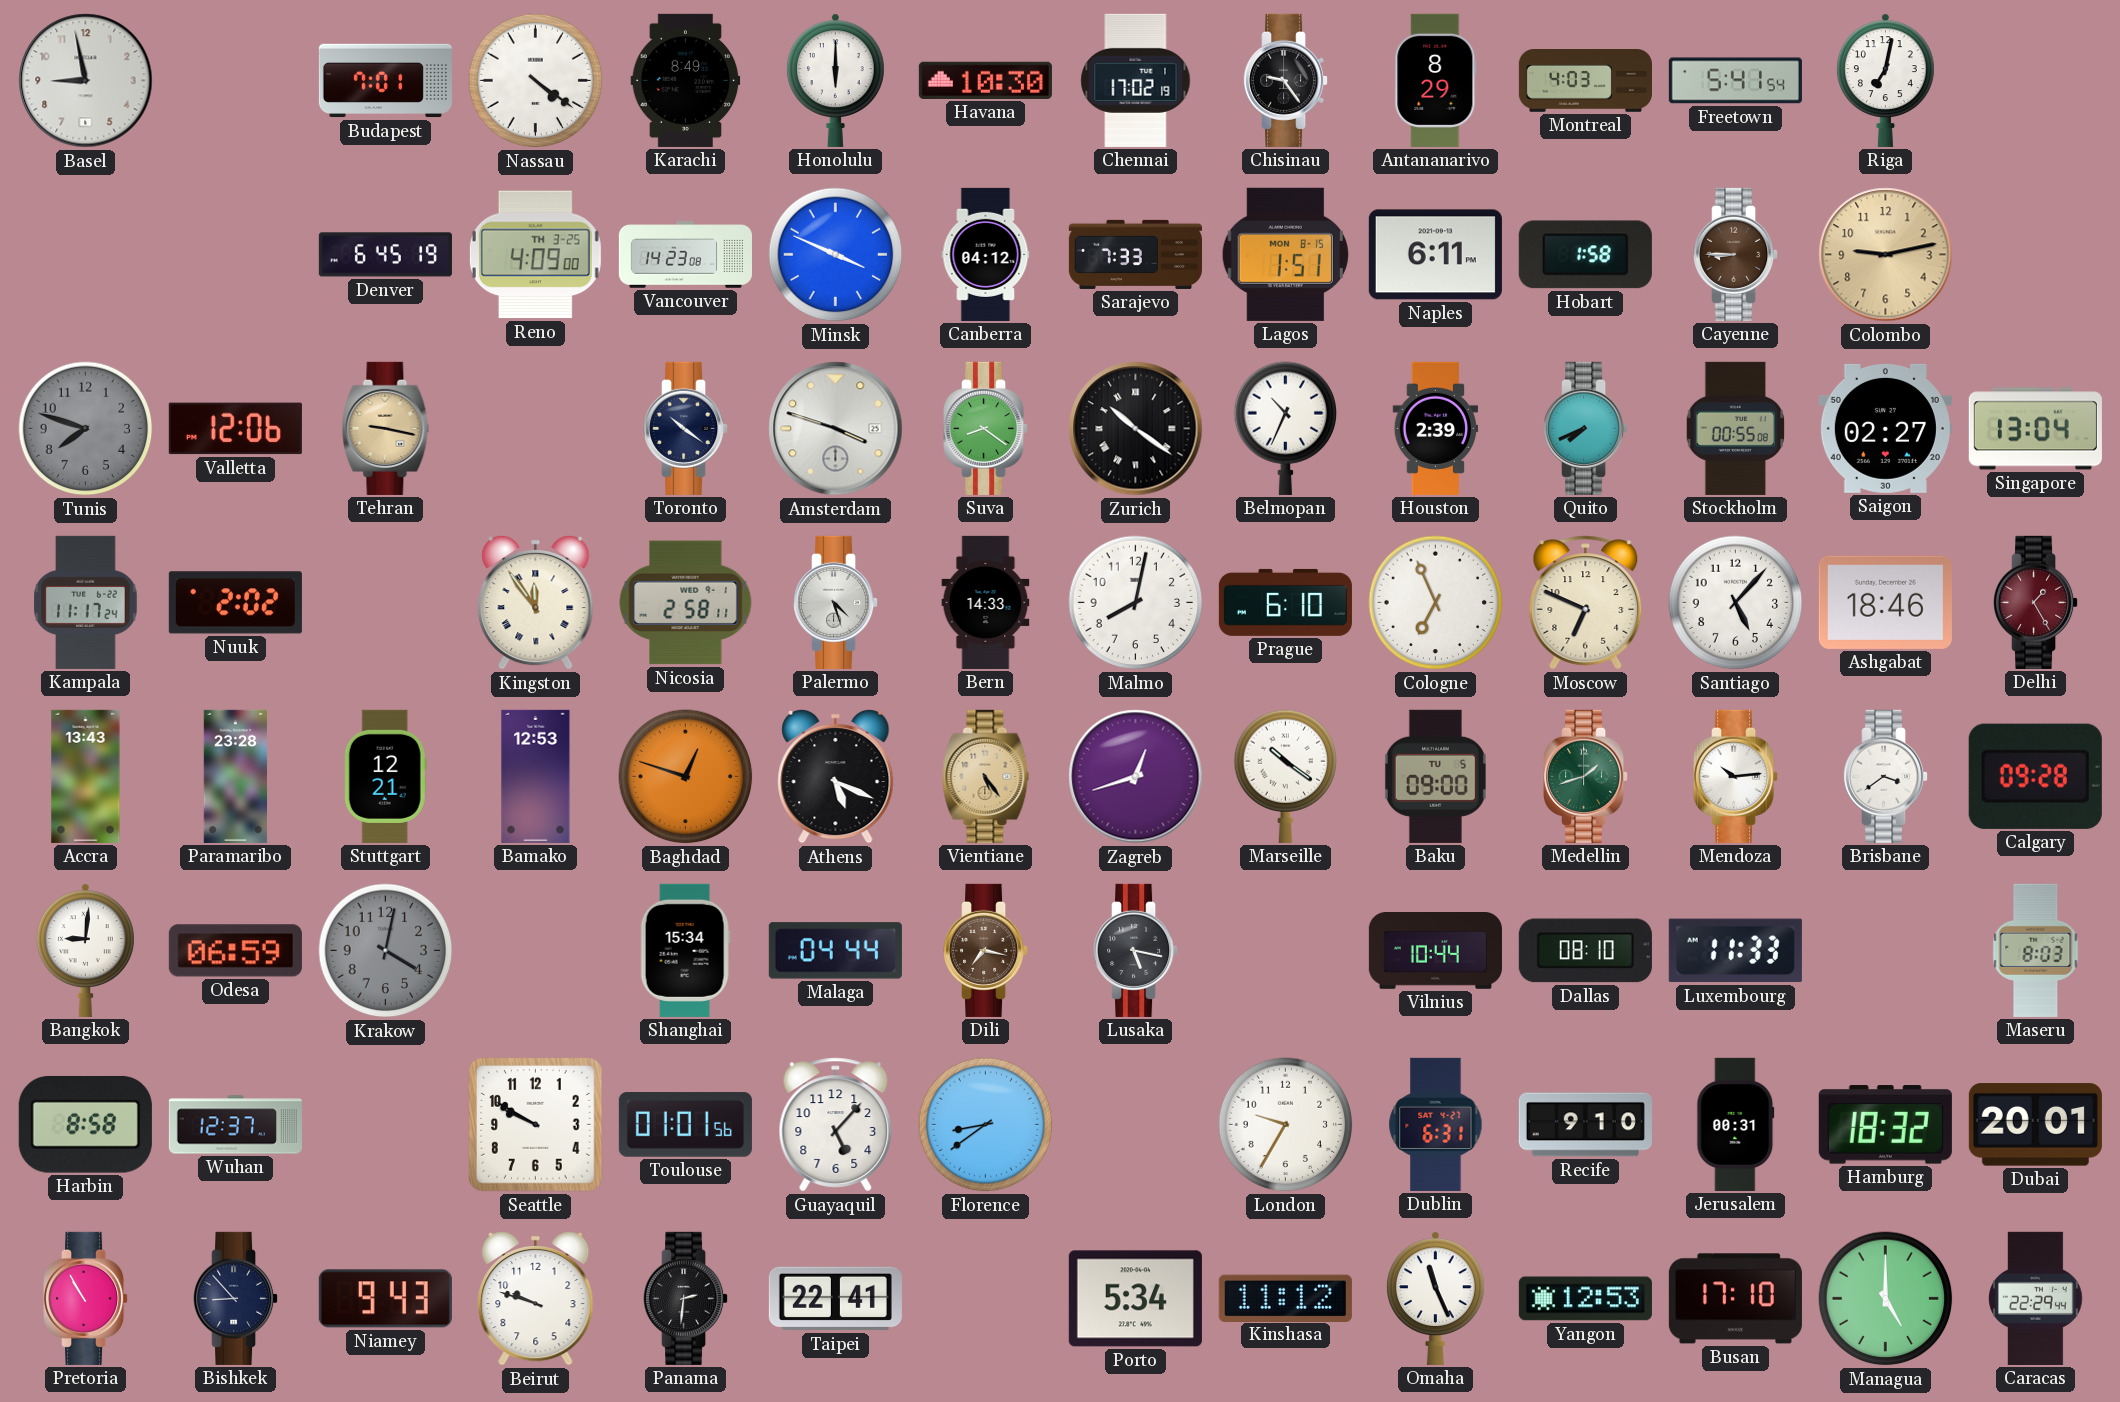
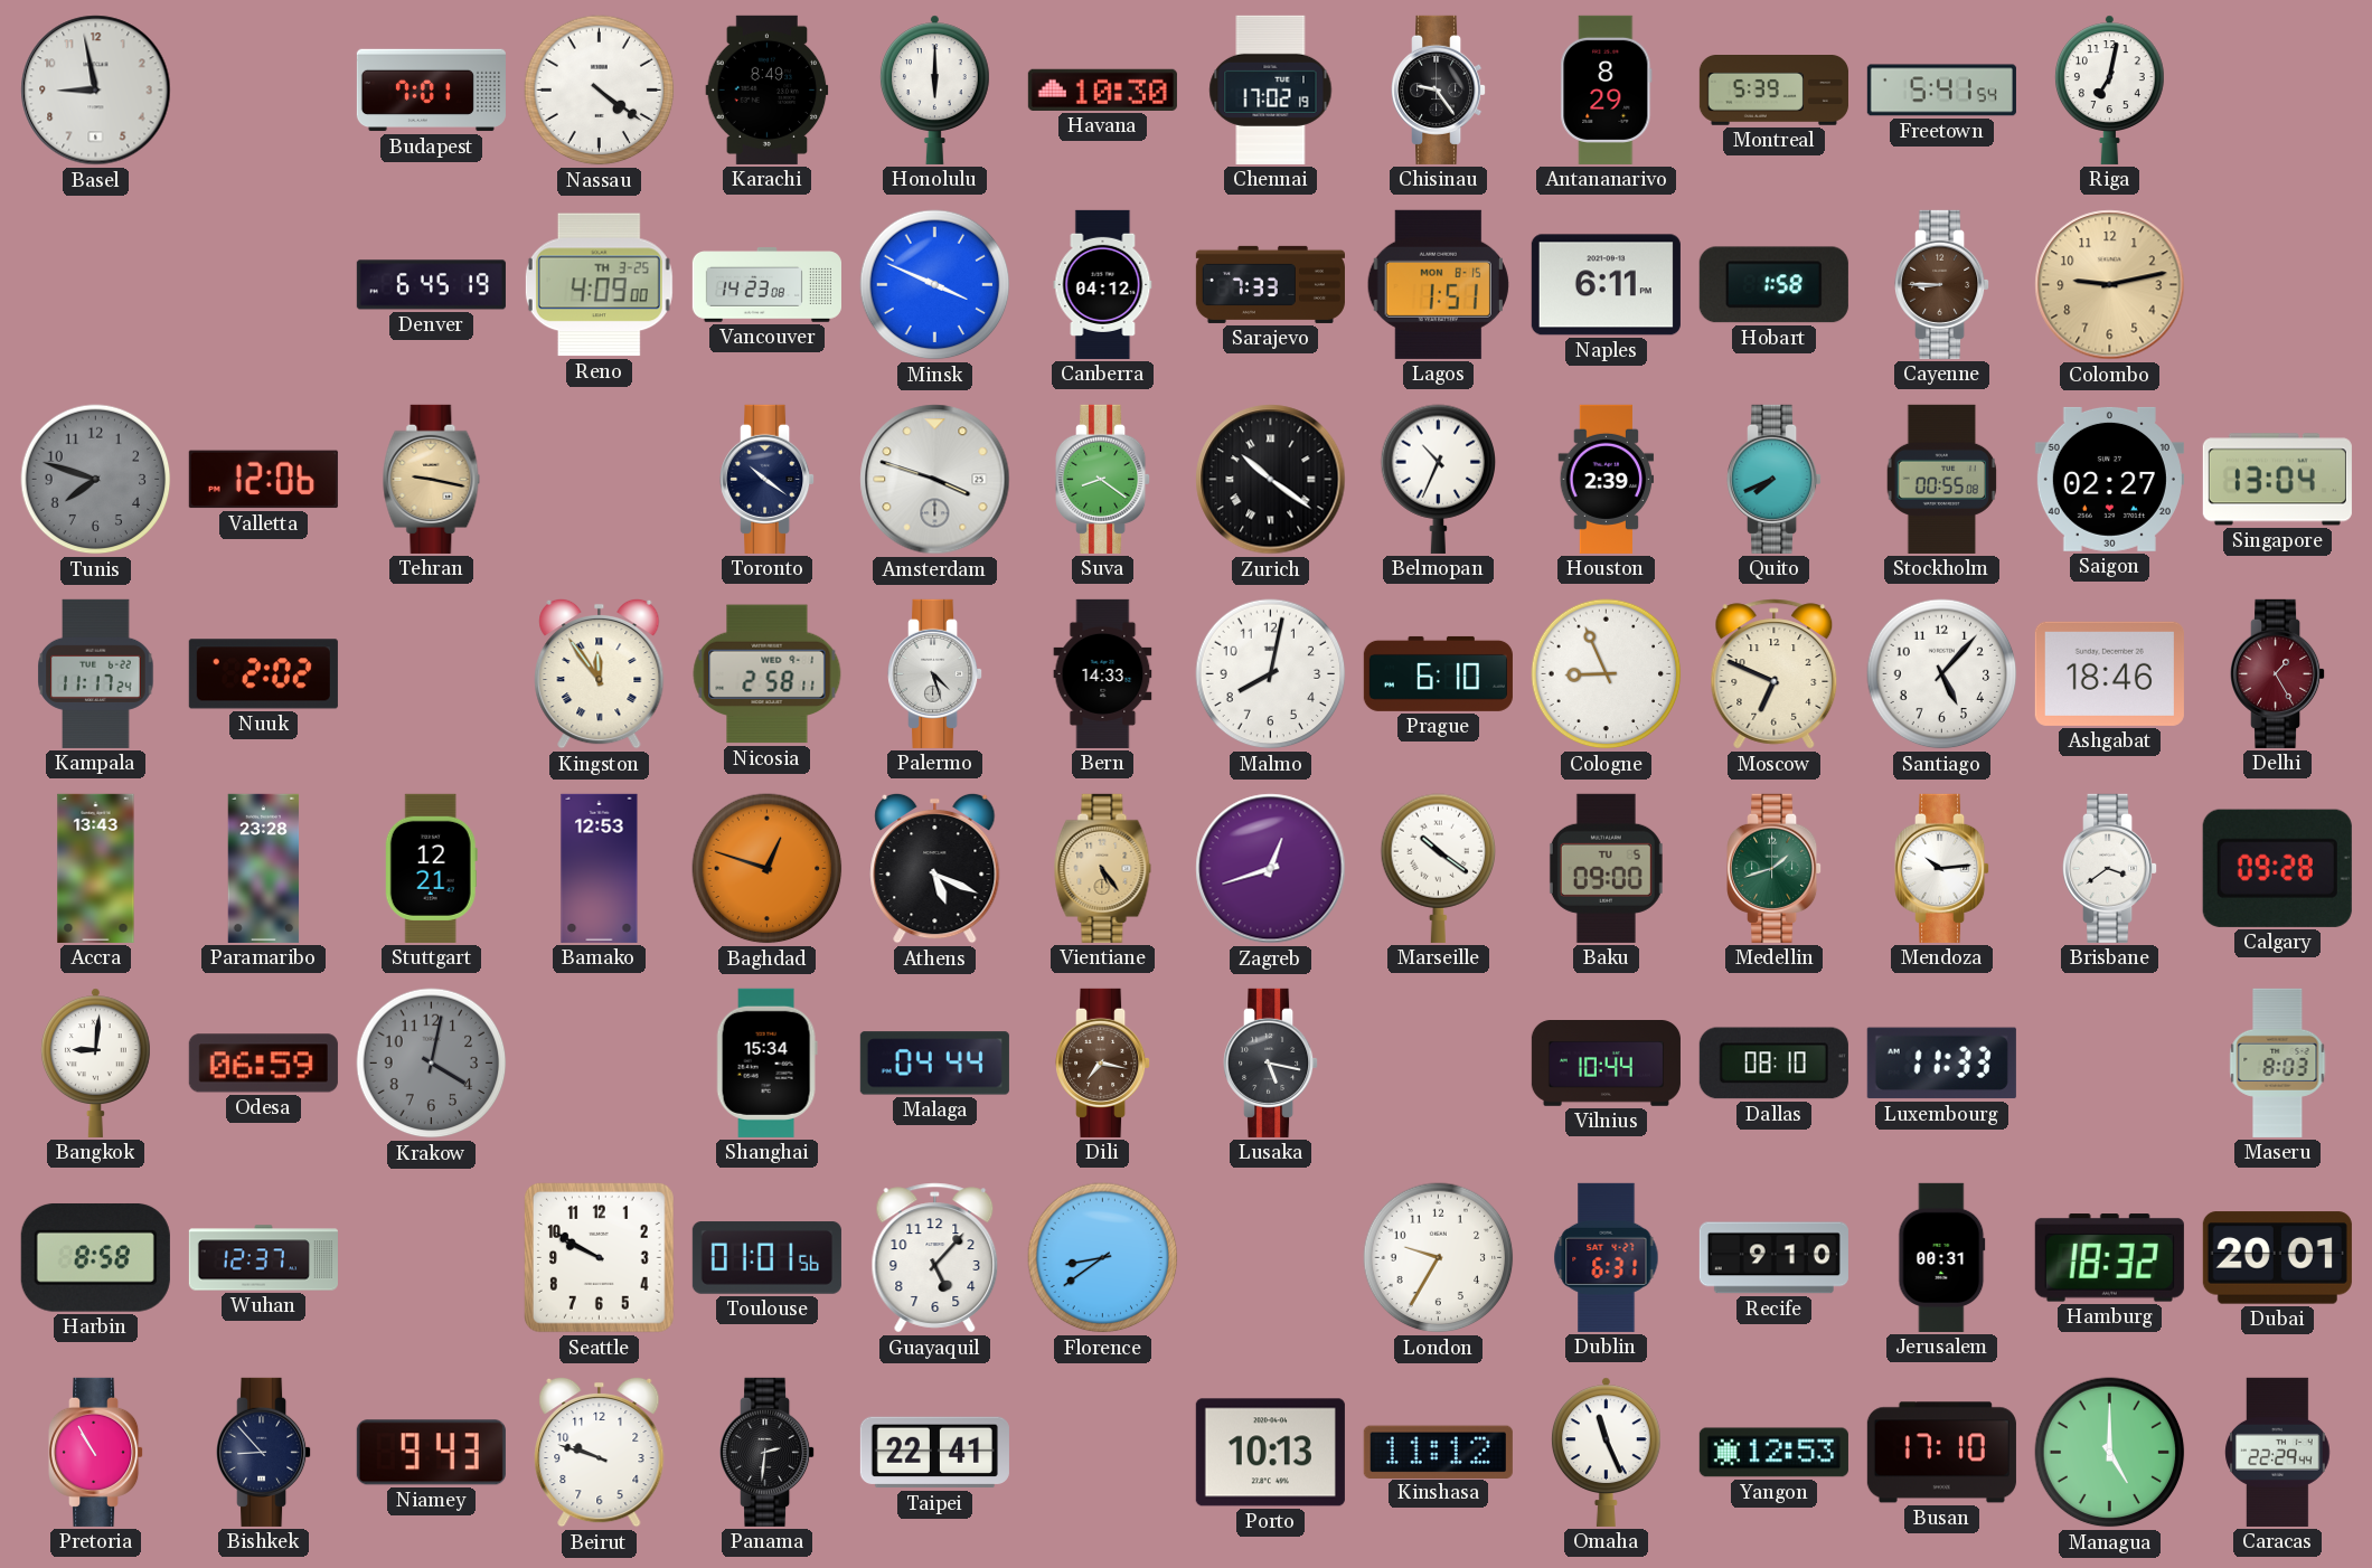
Montreal: 4:03 -> 5:39
Cologne: 6:56 -> 8:56
Porto: 5:34 -> 10:13
